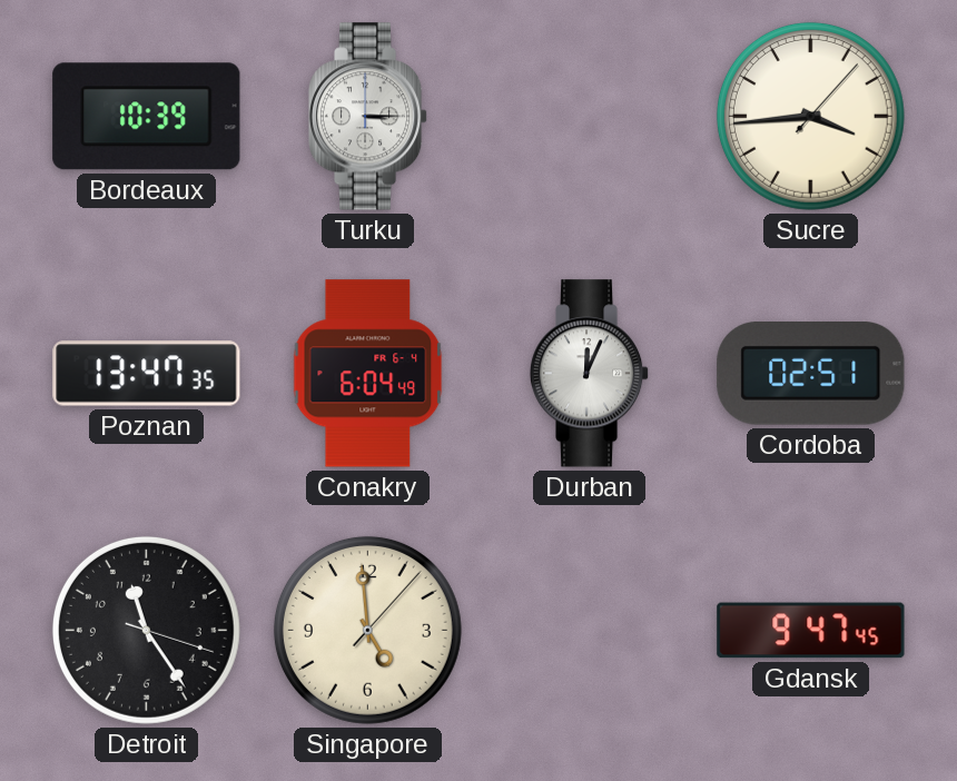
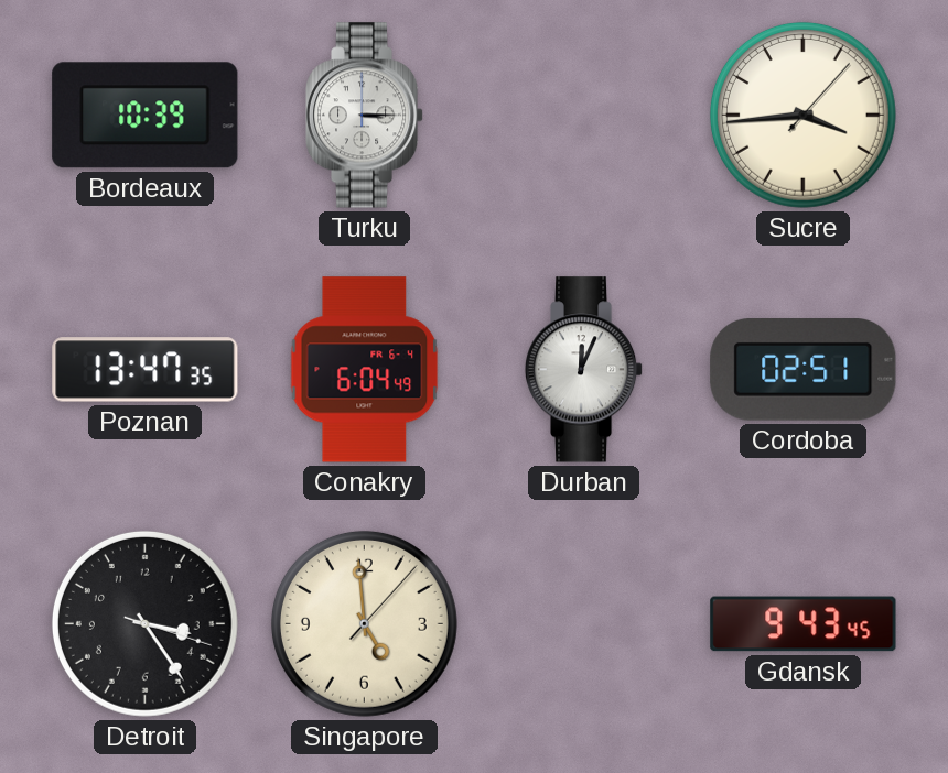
Detroit: 11:24 -> 3:24
Gdansk: 9:47 -> 9:43
